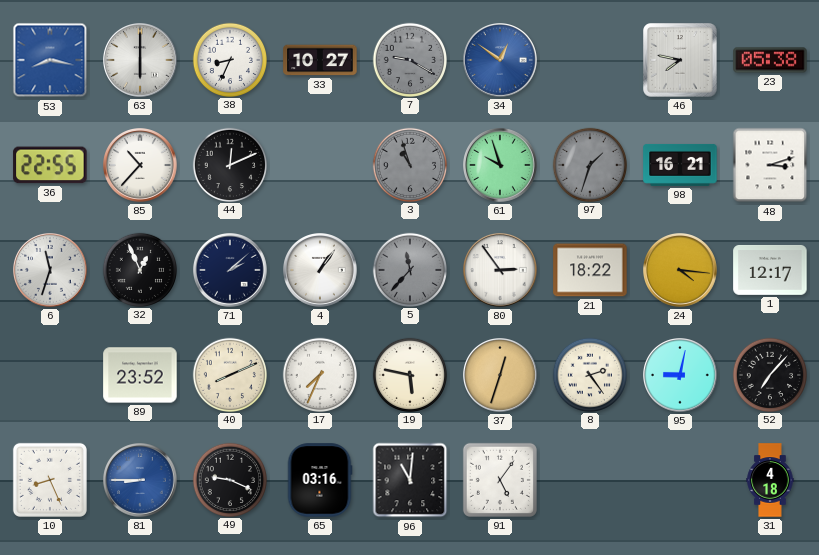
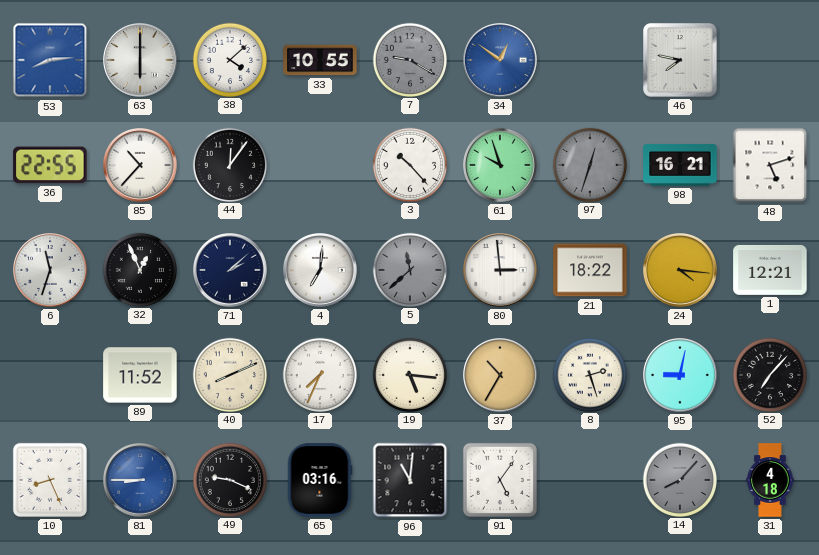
53: 8:17 -> 8:14
38: 8:34 -> 4:08
33: 10:27 -> 10:55
23: 05:38 -> none
44: 12:11 -> 12:06
3: 10:57 -> 10:23
3 dial: grey -> white
97: 1:33 -> 12:33
48: 3:12 -> 5:12
4: 1:06 -> 7:01
5: 11:37 -> 11:38
80: 2:54 -> 2:59
1: 12:17 -> 12:21
89: 23:52 -> 11:52
19: 5:47 -> 5:16
37: 12:33 -> 10:35
8: 2:24 -> 2:27
14: none -> 8:07
